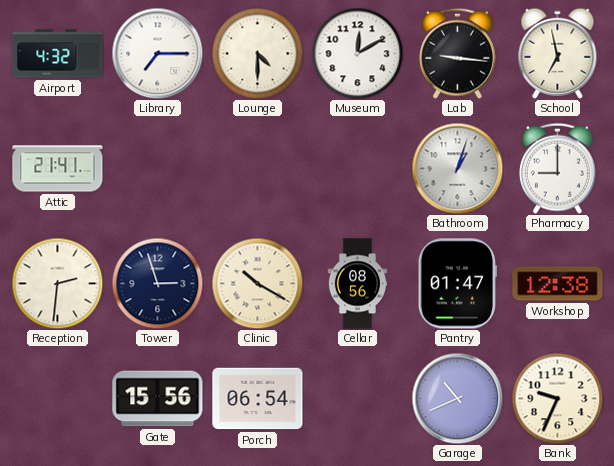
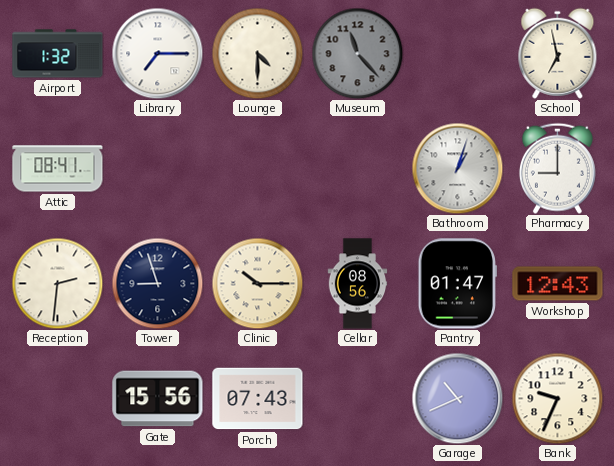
Airport: 4:32 -> 1:32
Museum: 12:10 -> 11:23
Museum dial: white -> grey
Lab: 9:16 -> none
Attic: 21:41 -> 08:41
Tower: 2:57 -> 8:57
Clinic: 10:20 -> 10:15
Workshop: 12:38 -> 12:43
Porch: 06:54 -> 07:43
